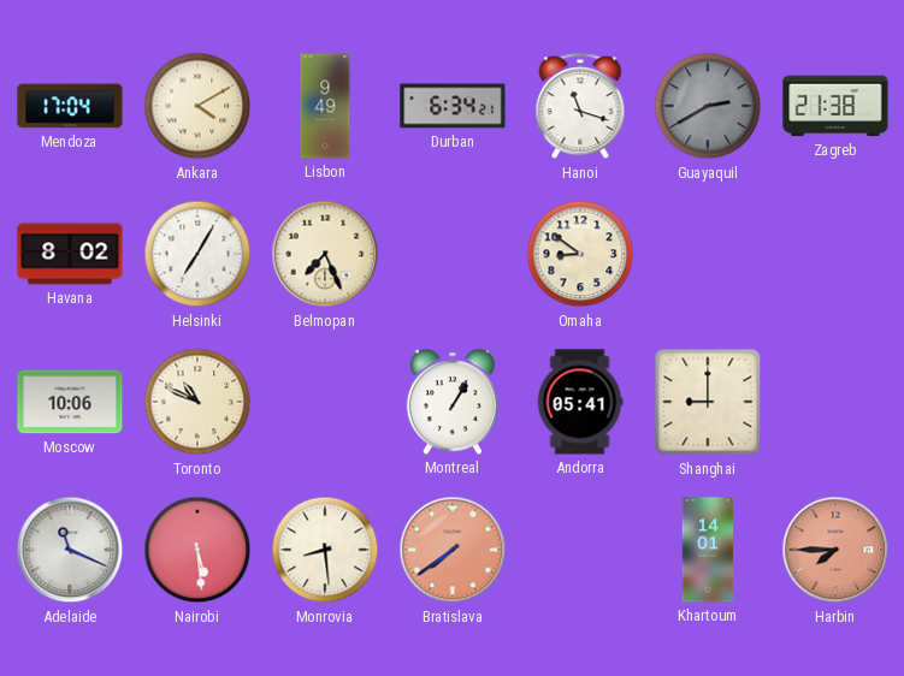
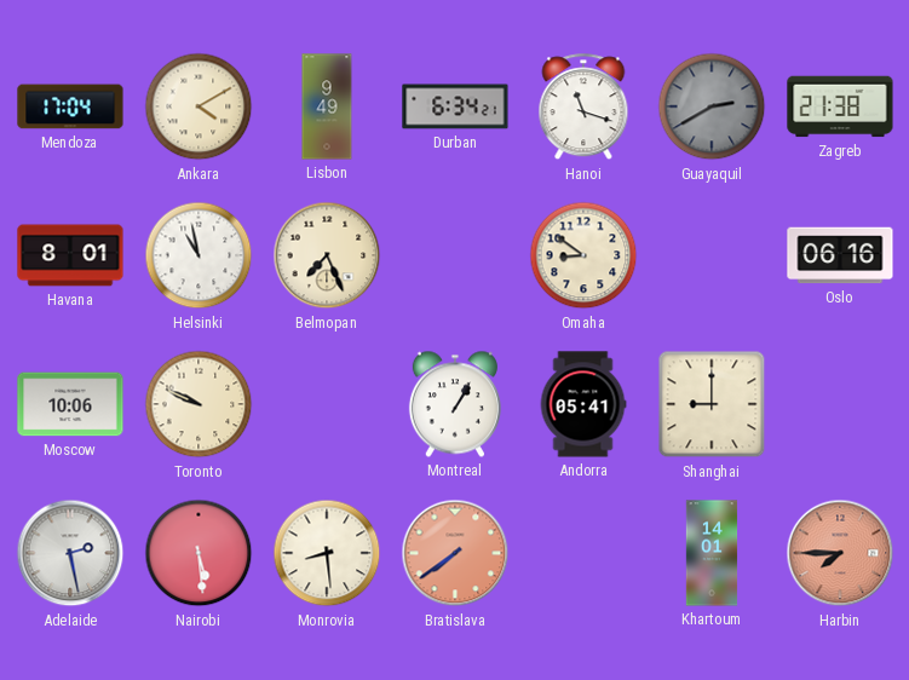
Havana: 8:02 -> 8:01
Helsinki: 7:05 -> 10:58
Oslo: none -> 06:16
Toronto: 10:49 -> 9:49
Adelaide: 11:19 -> 2:28
